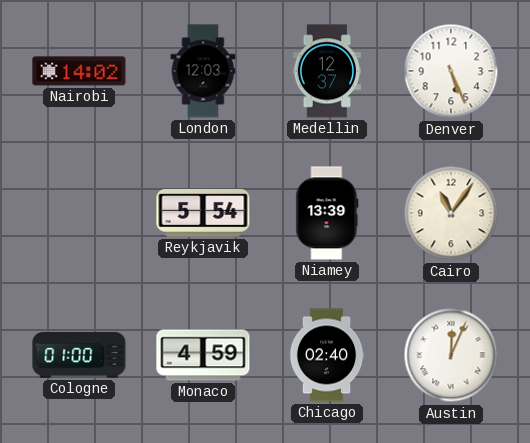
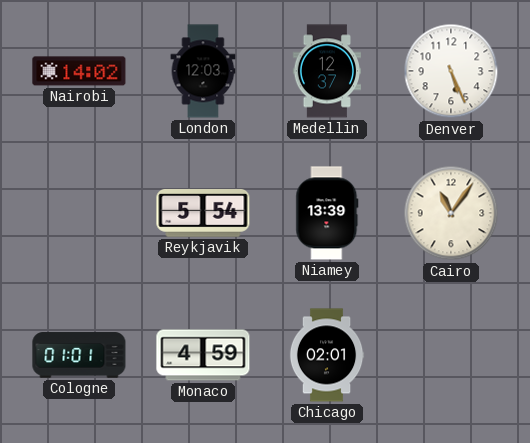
Cologne: 01:00 -> 01:01
Chicago: 02:40 -> 02:01
Austin: 12:04 -> none
